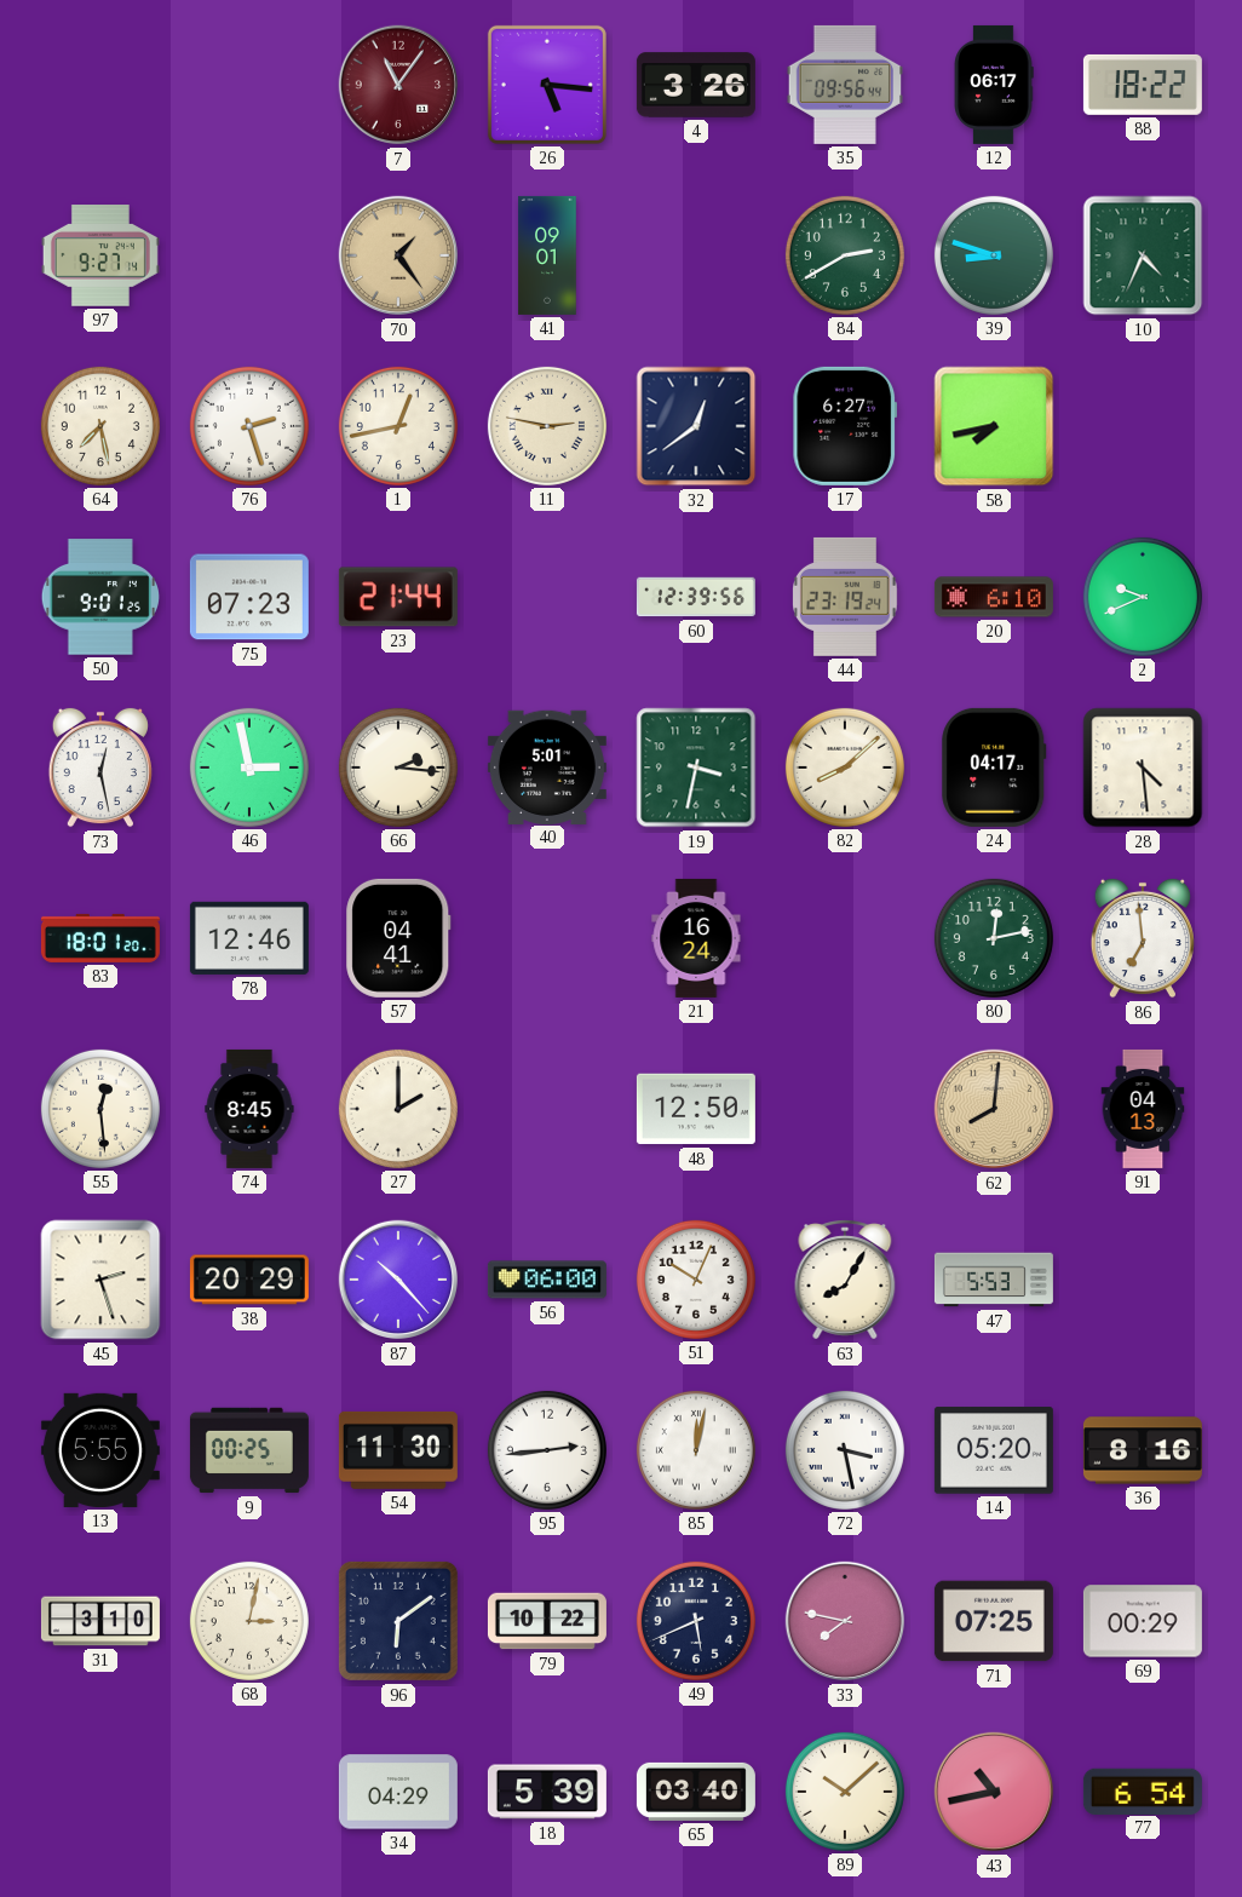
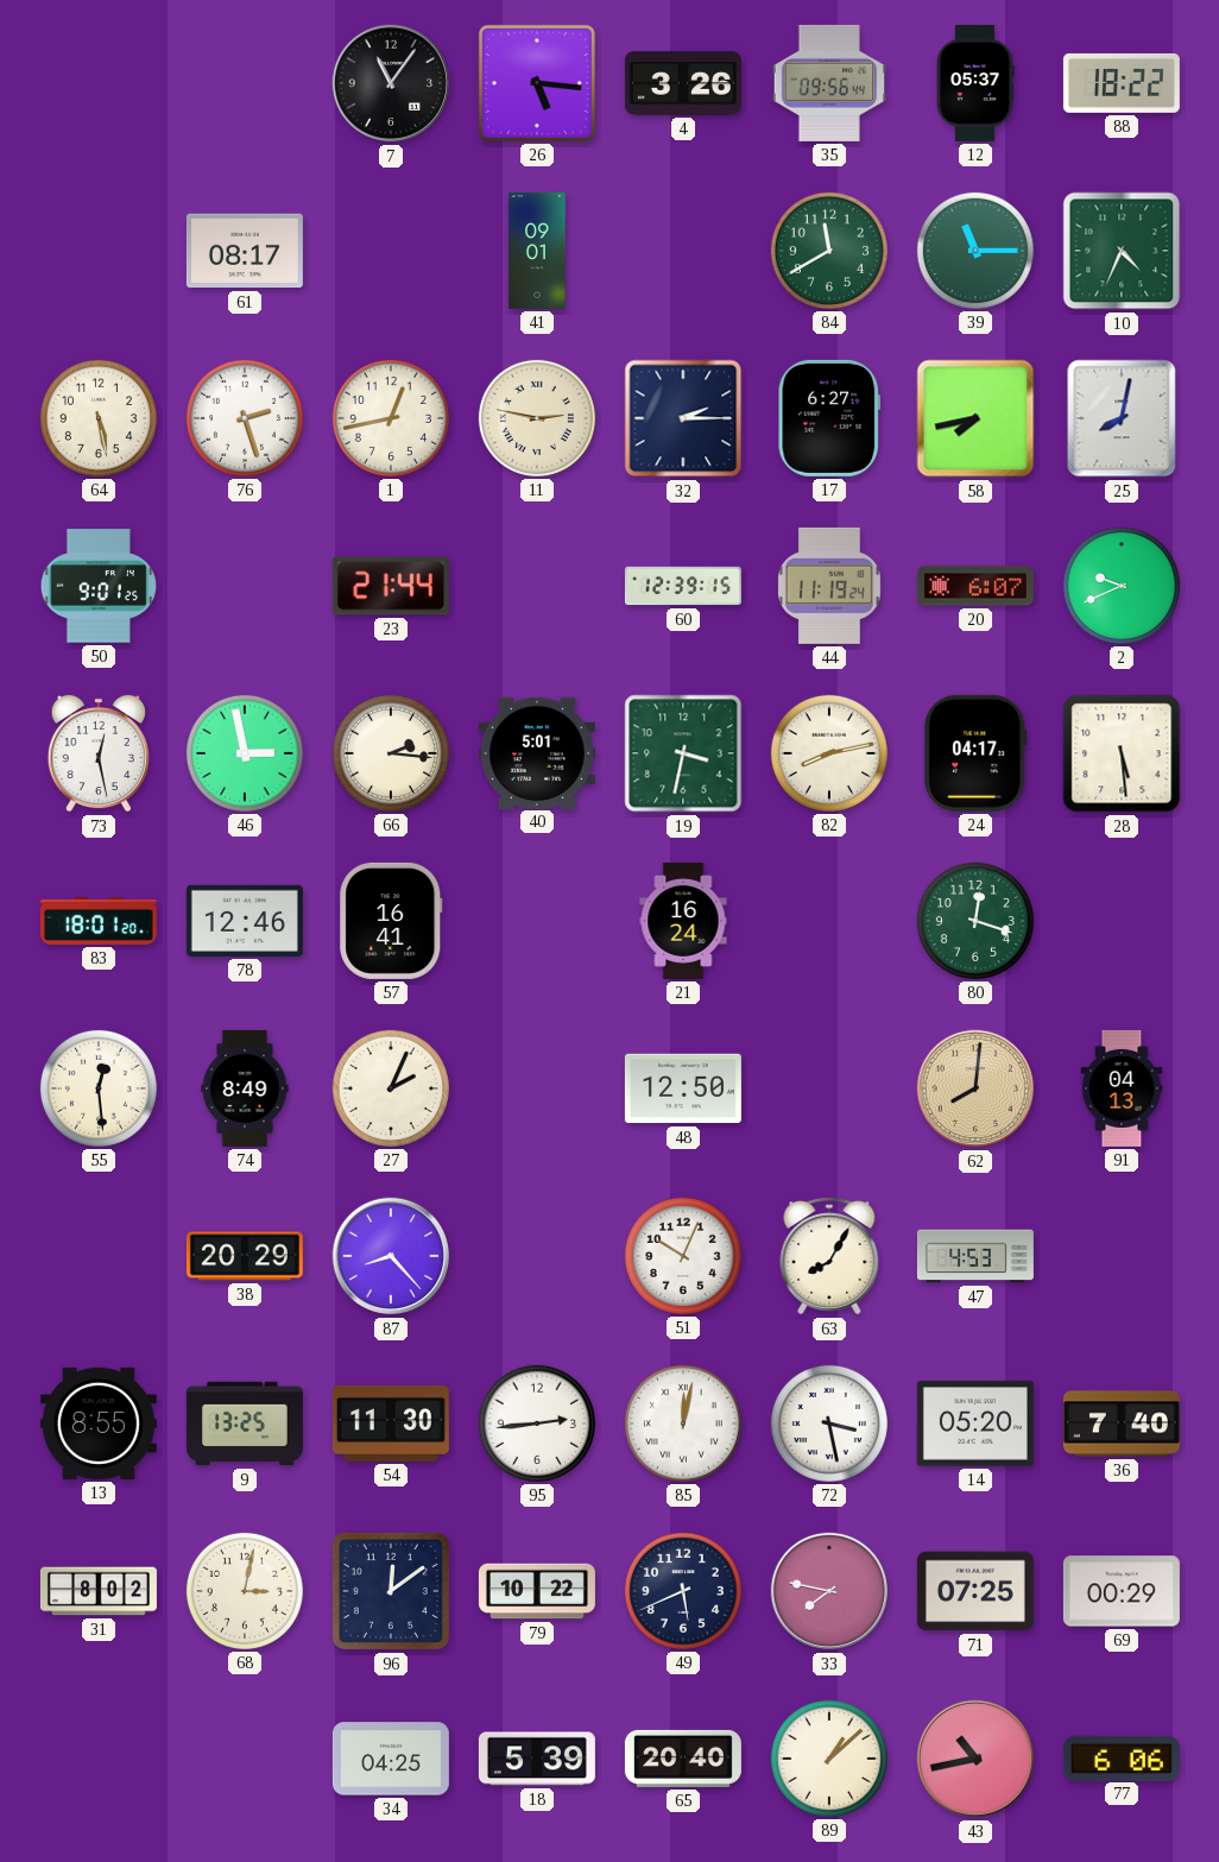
7 dial: burgundy -> black
12: 06:17 -> 05:37
97: 9:27 -> none
61: none -> 08:17
70: 1:24 -> none
84: 2:40 -> 11:40
39: 8:48 -> 11:15
64: 7:28 -> 5:28
32: 12:39 -> 2:15
25: none -> 8:02
75: 07:23 -> none
60: 12:39:56 -> 12:39:15
44: 23:19 -> 11:19
20: 6:10 -> 6:07
82: 8:08 -> 8:13
28: 4:29 -> 5:29
57: 04:41 -> 16:41
80: 12:13 -> 12:18
86: 6:59 -> none
74: 8:45 -> 8:49
27: 2:00 -> 2:04
45: 2:27 -> none
87: 10:23 -> 8:23
56: 06:00 -> none
47: 5:53 -> 4:53
13: 5:55 -> 8:55
9: 00:25 -> 13:25
36: 8:16 -> 7:40
31: 3:10 -> 8:02
96: 6:09 -> 12:09
34: 04:29 -> 04:25
65: 03:40 -> 20:40
89: 10:08 -> 1:08
77: 6:54 -> 6:06
